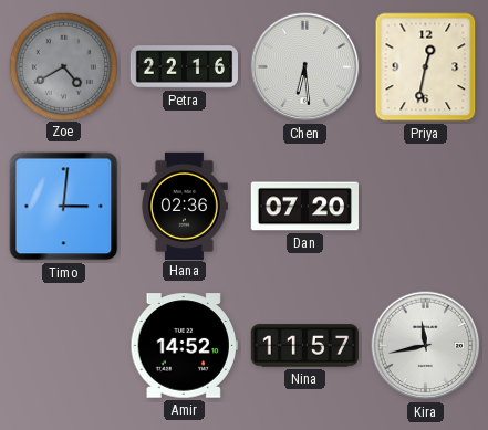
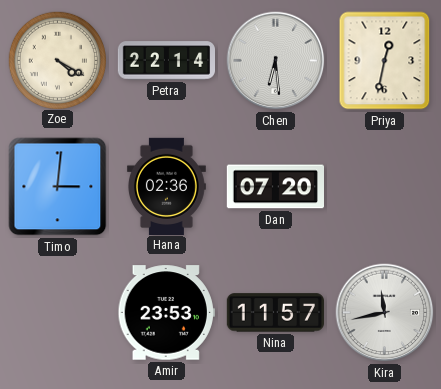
Zoe: 4:40 -> 4:20
Zoe dial: grey -> cream
Petra: 22:16 -> 22:14
Amir: 14:52 -> 23:53
